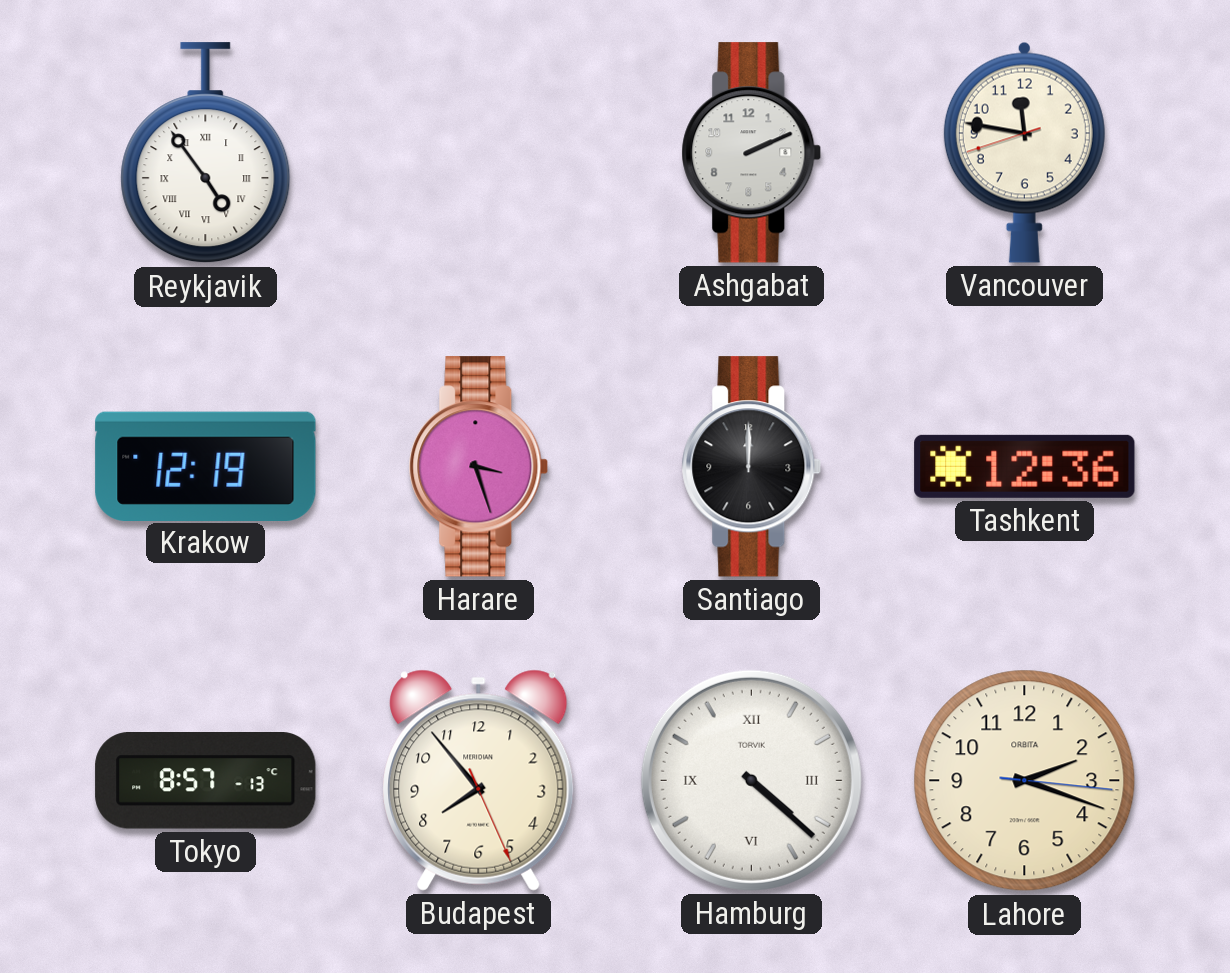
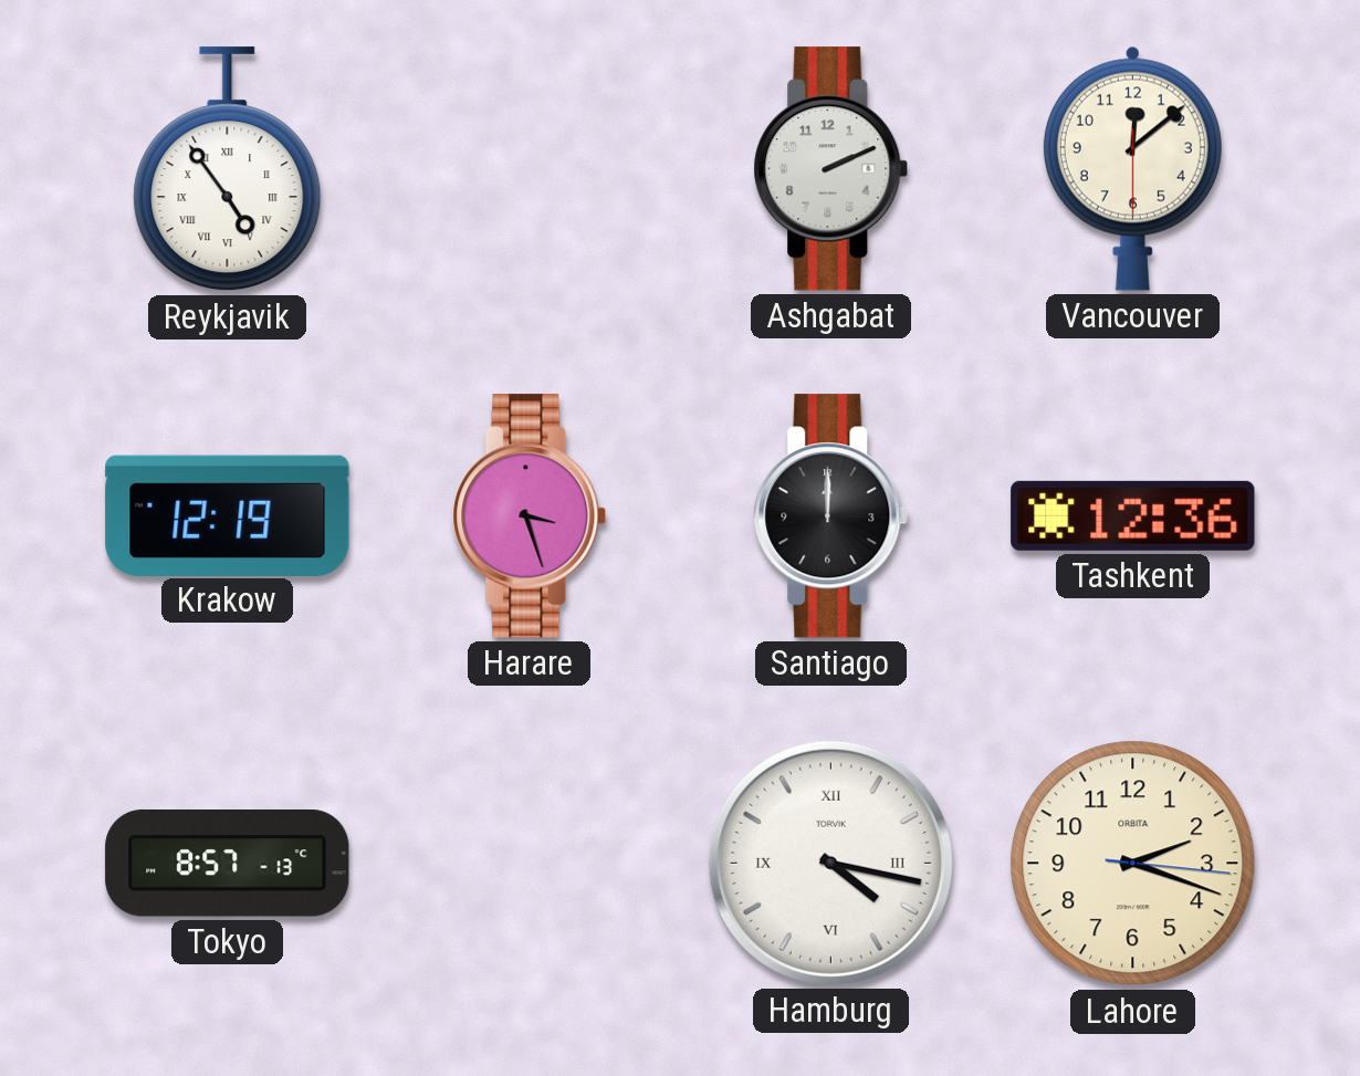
Vancouver: 11:46 -> 12:08
Budapest: 7:53 -> none
Hamburg: 4:22 -> 4:17
